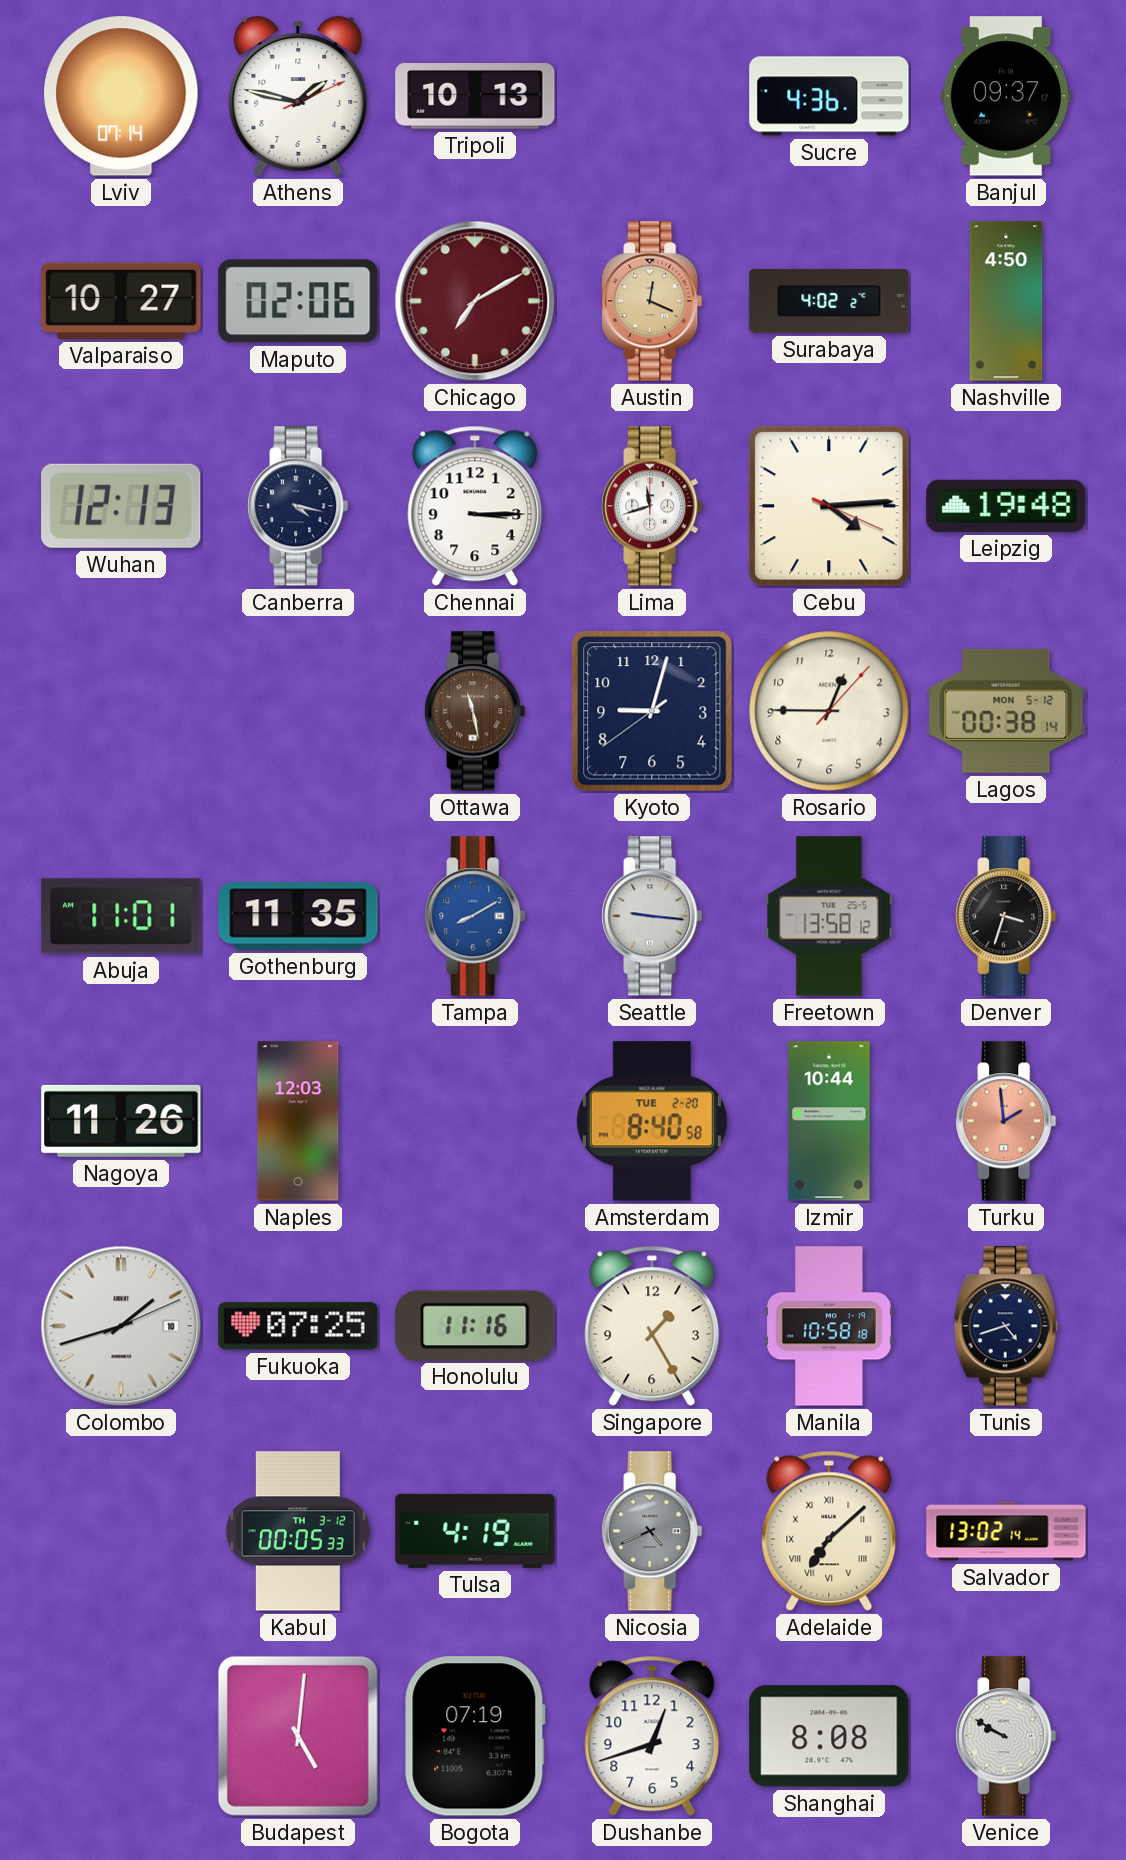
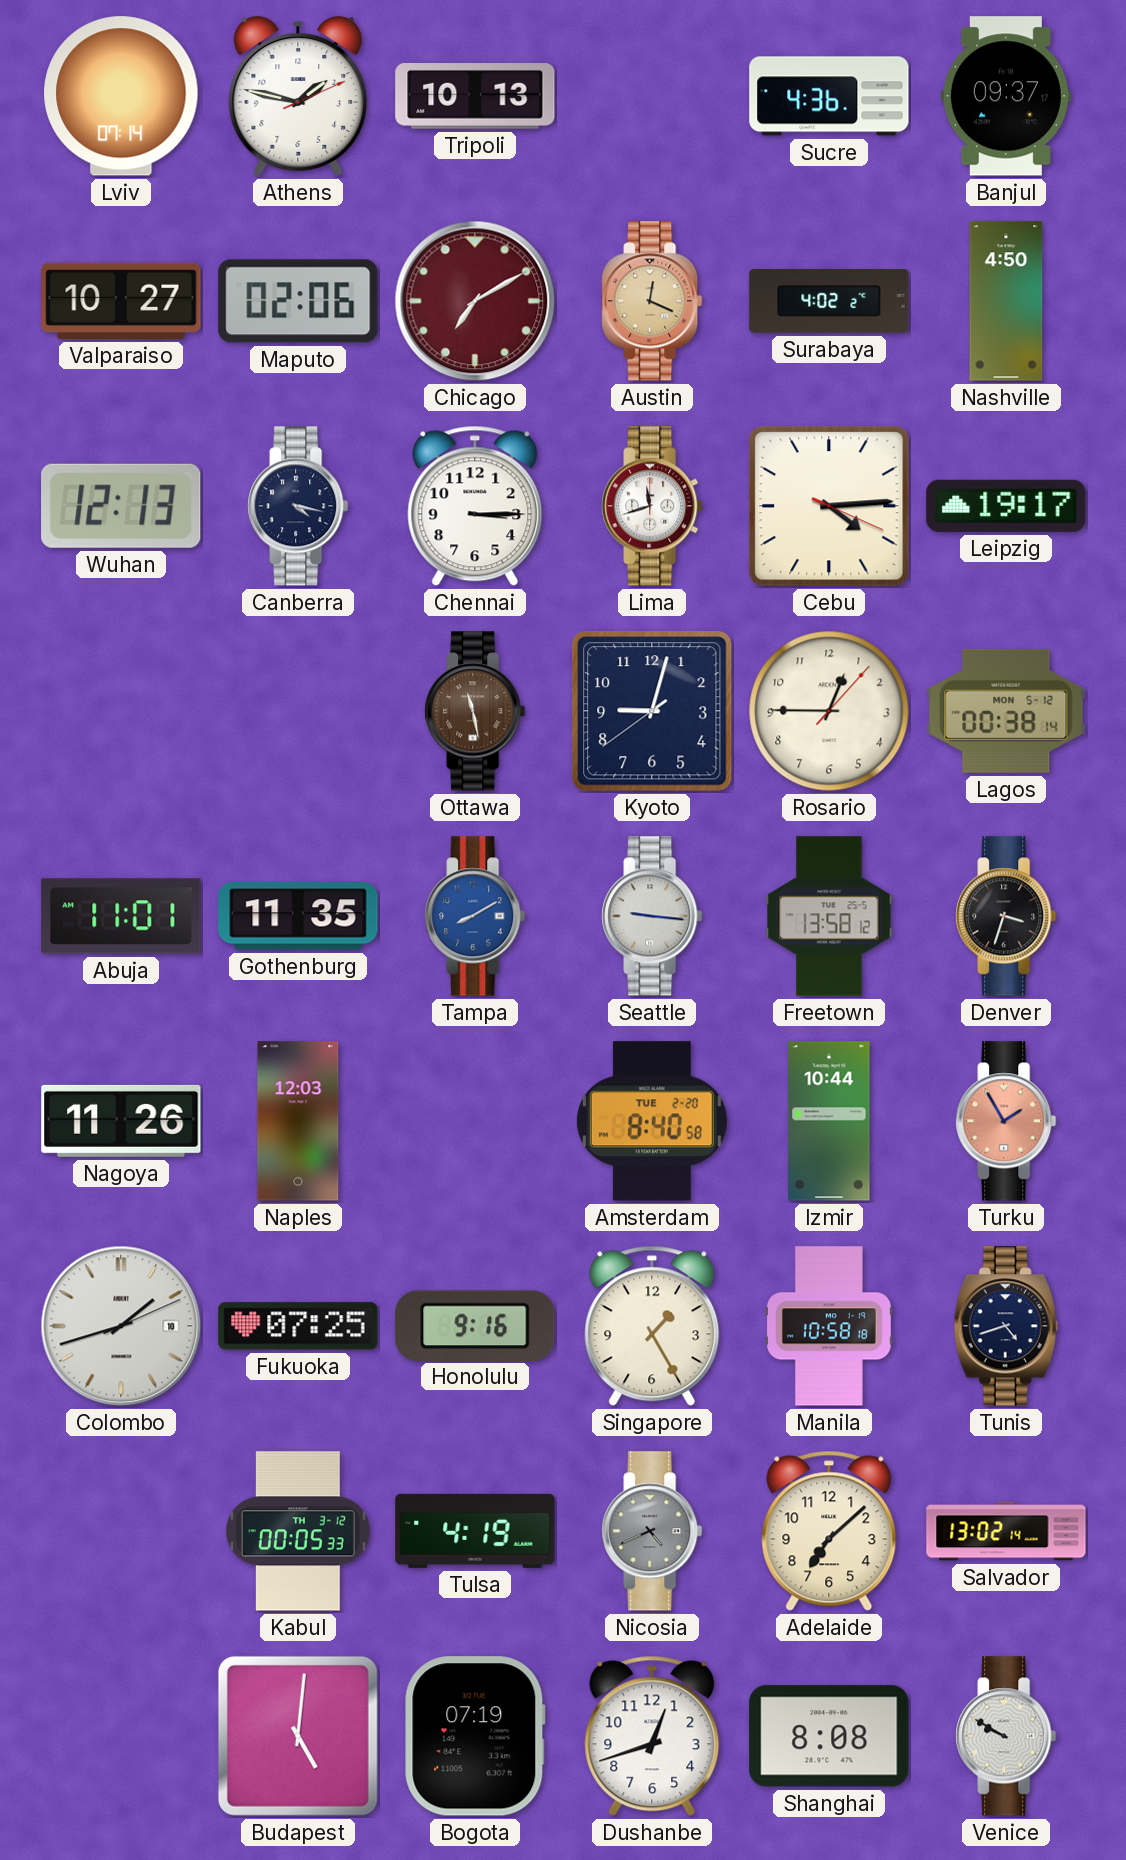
Leipzig: 19:48 -> 19:17
Turku: 1:59 -> 1:55
Honolulu: 11:16 -> 9:16
Adelaide numerals: Roman -> Arabic
